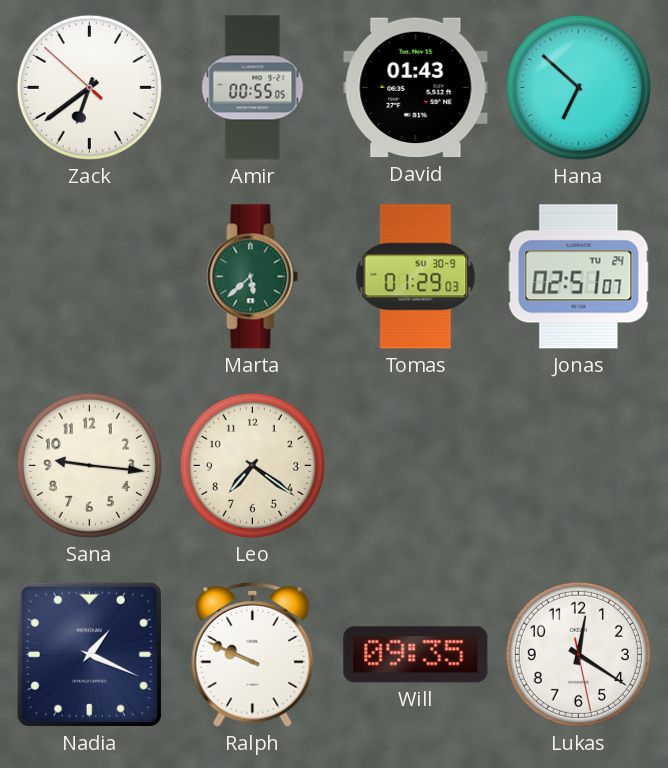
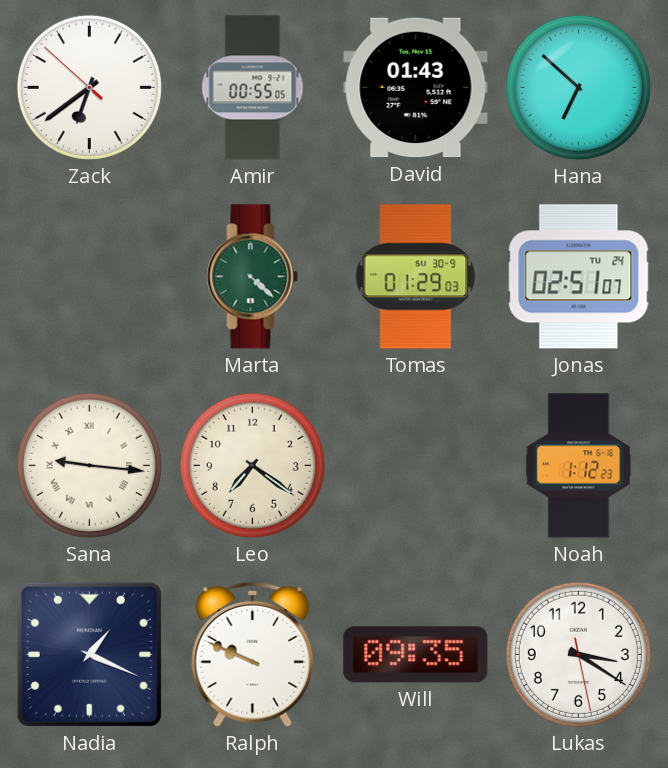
Marta: 5:38 -> 4:22
Sana numerals: Arabic -> Roman
Noah: none -> 1:12
Lukas: 12:20 -> 3:20
